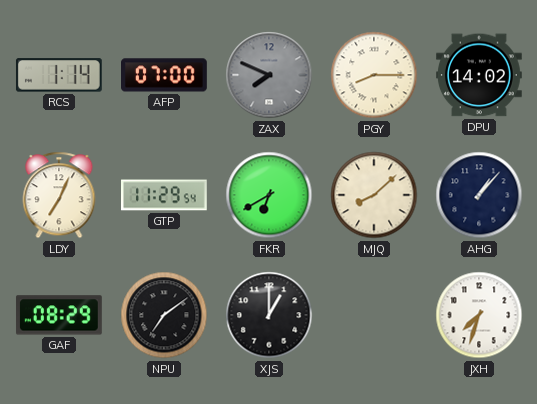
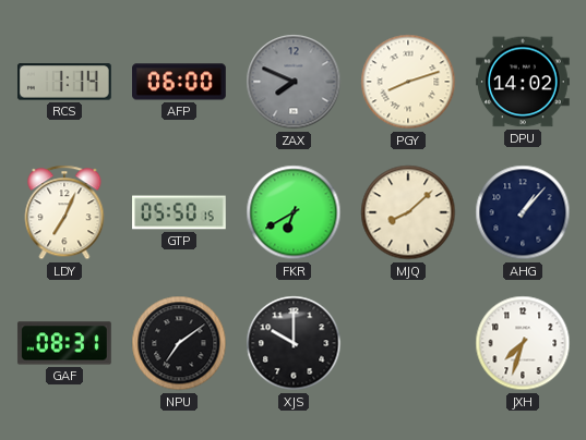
AFP: 07:00 -> 06:00
PGY: 8:15 -> 8:12
GTP: 11:29 -> 05:50
GAF: 08:29 -> 08:31
XJS: 1:00 -> 10:00
